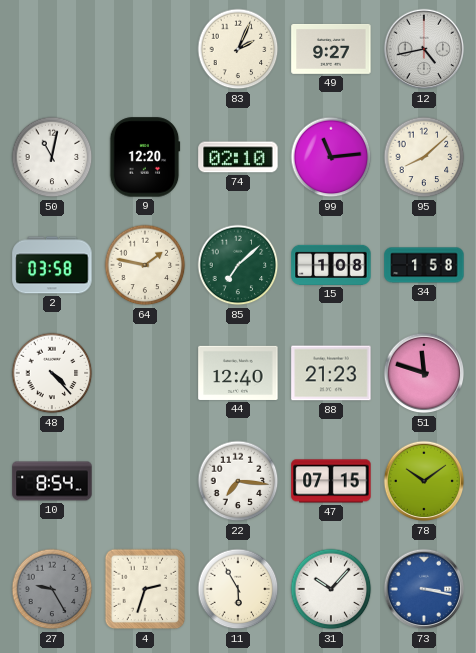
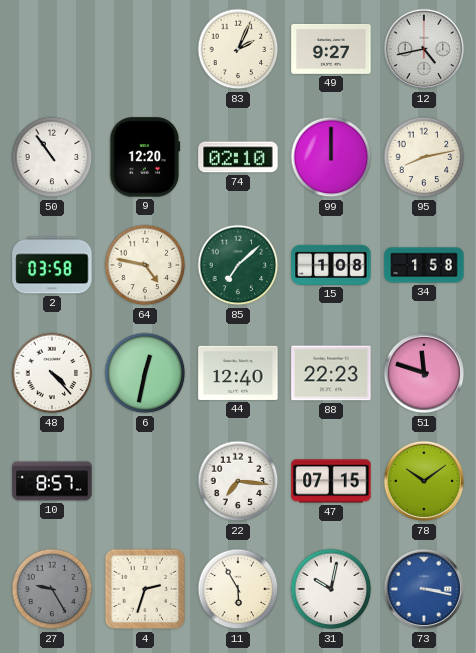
50: 11:02 -> 10:54
99: 11:14 -> 12:00
95: 8:08 -> 8:13
64: 1:47 -> 4:47
6: none -> 12:32
88: 21:23 -> 22:23
10: 8:54 -> 8:57
31: 10:07 -> 10:02
